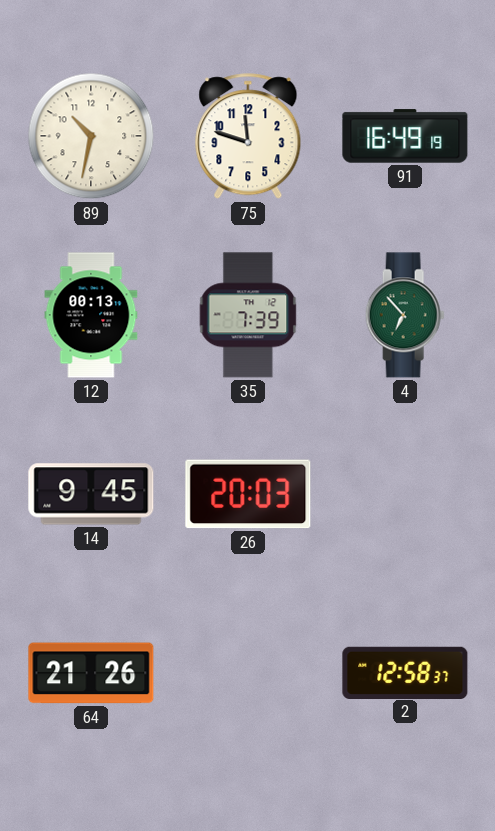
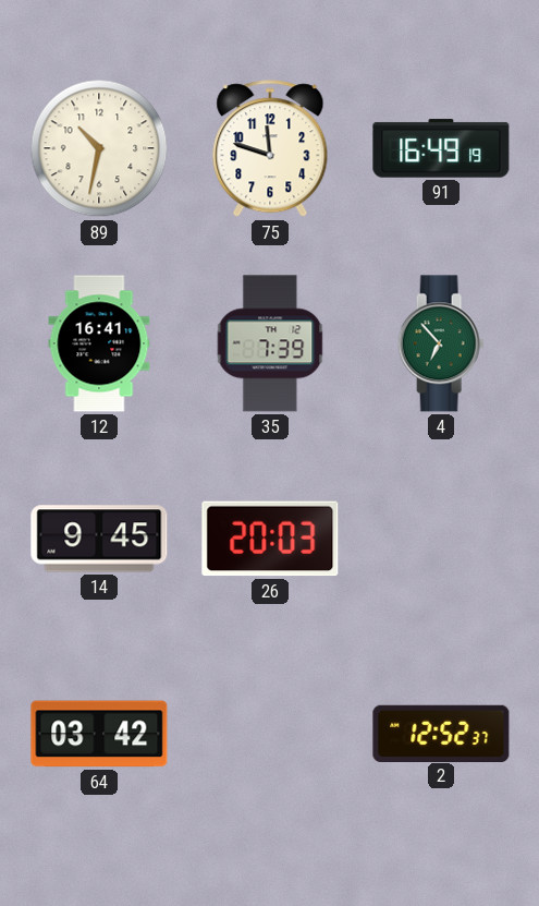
12: 00:13 -> 16:41
64: 21:26 -> 03:42
2: 12:58 -> 12:52
